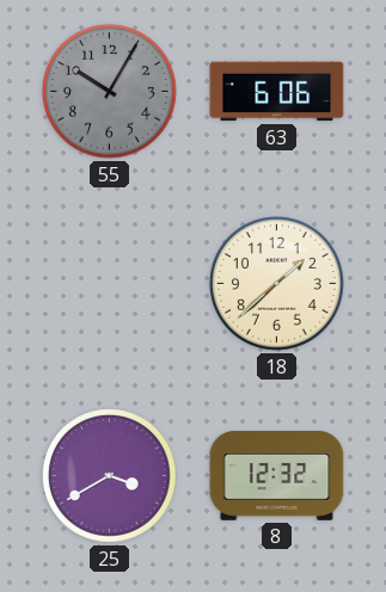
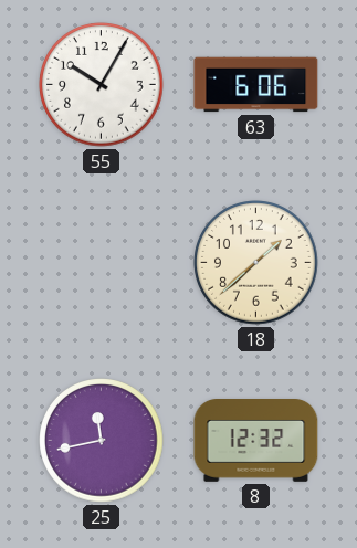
55 dial: grey -> white
25: 3:40 -> 11:43
